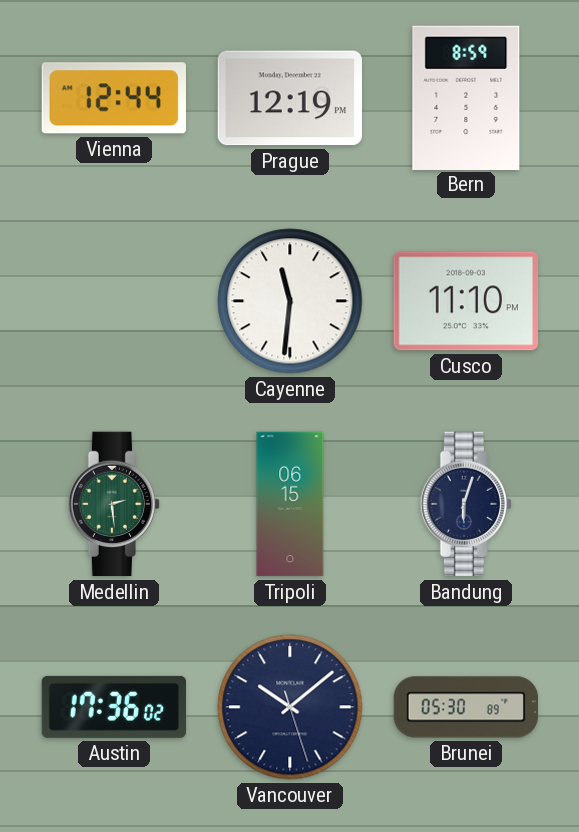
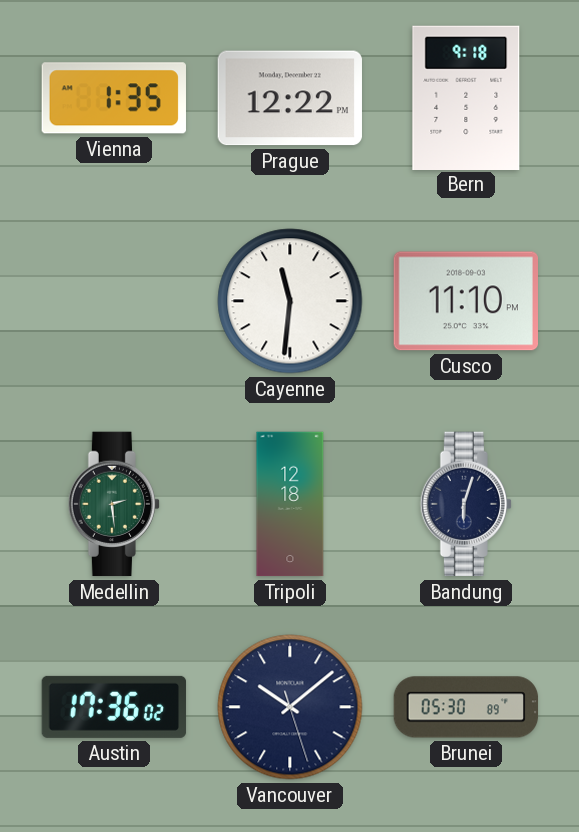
Vienna: 12:44 -> 1:35
Prague: 12:19 -> 12:22
Bern: 8:59 -> 9:18
Tripoli: 06:15 -> 12:18
